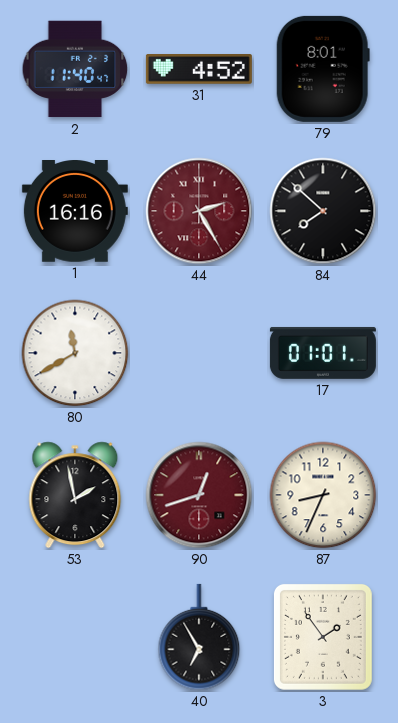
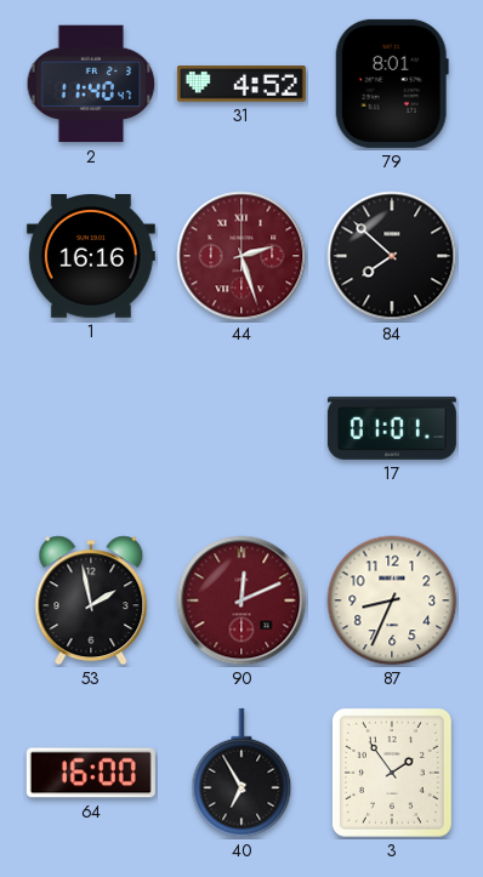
44: 2:25 -> 2:27
80: 11:40 -> none
90: 12:42 -> 12:11
64: none -> 16:00
